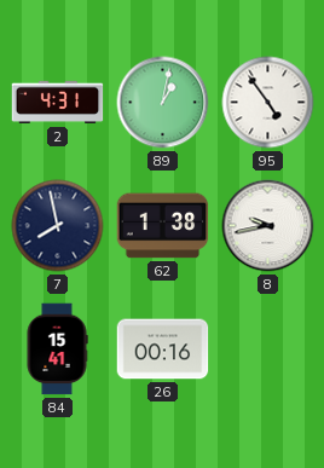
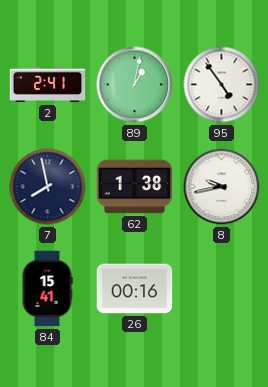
2: 4:31 -> 2:41
